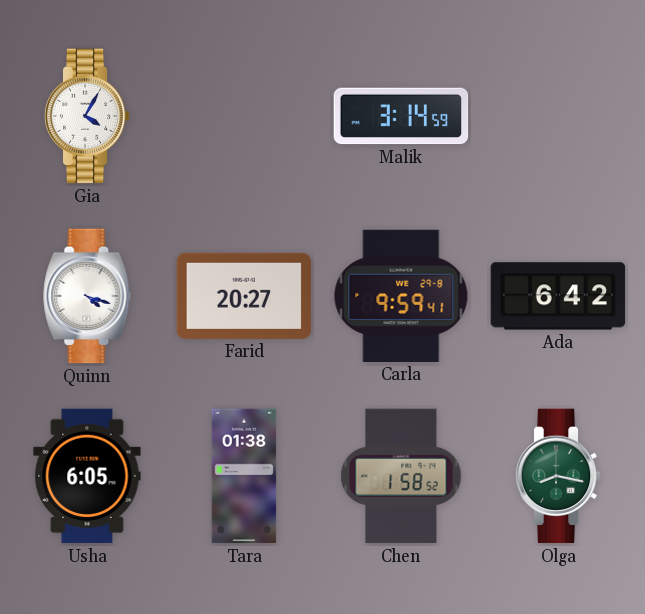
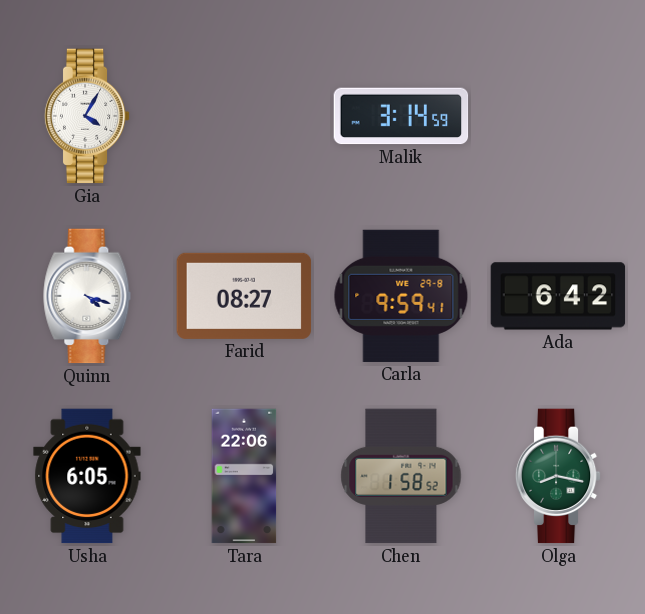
Farid: 20:27 -> 08:27
Tara: 01:38 -> 22:06
